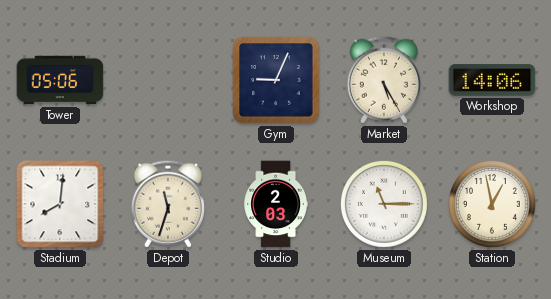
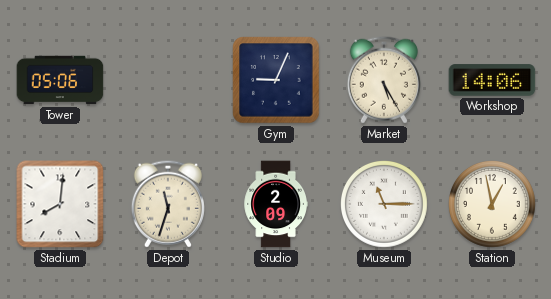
Studio: 2:03 -> 2:09
